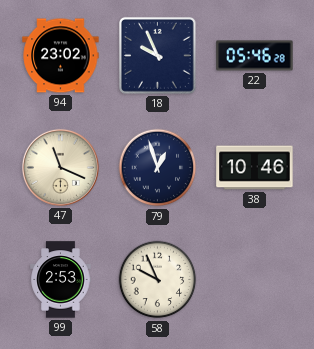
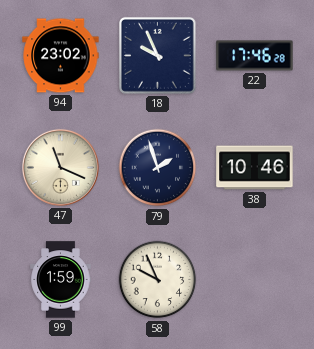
22: 05:46 -> 17:46
79: 12:57 -> 1:57
99: 2:53 -> 1:59
